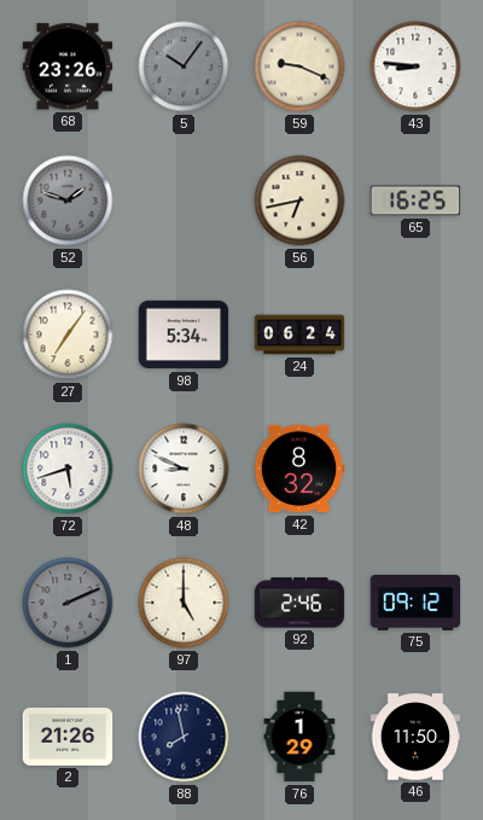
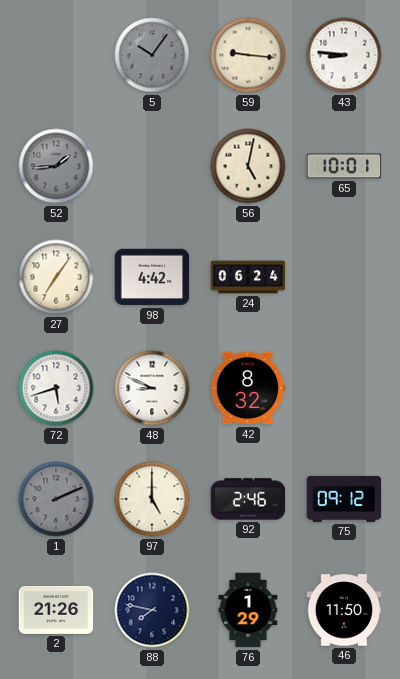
68: 23:26 -> none
59: 9:19 -> 9:16
52: 1:48 -> 1:44
56: 6:43 -> 5:02
65: 16:25 -> 10:01
98: 5:34 -> 4:42
88: 7:58 -> 7:47
